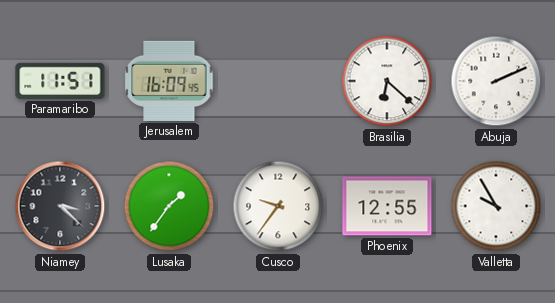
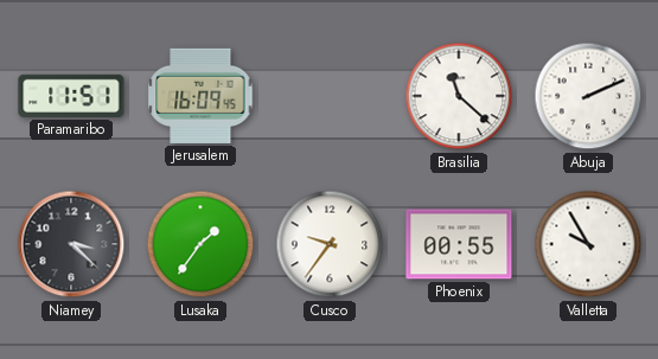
Brasilia: 6:22 -> 11:22
Phoenix: 12:55 -> 00:55
